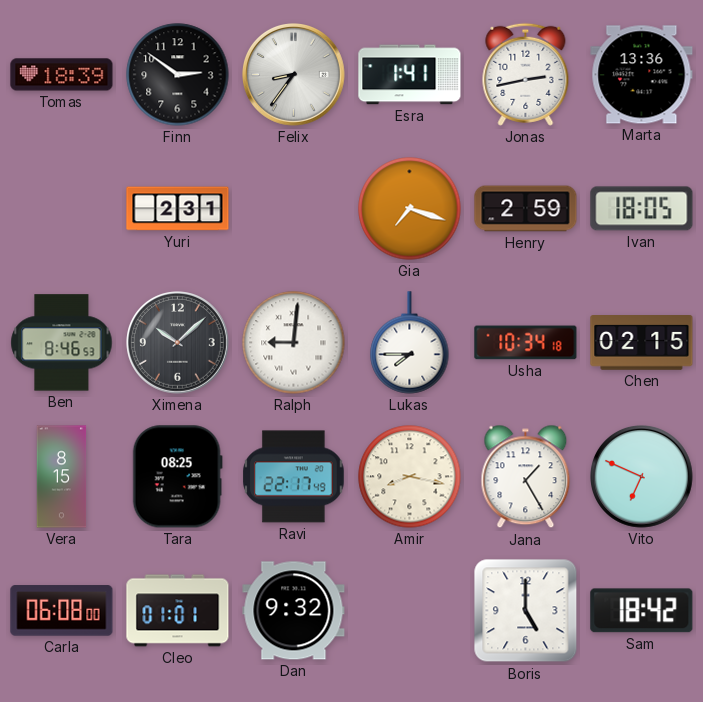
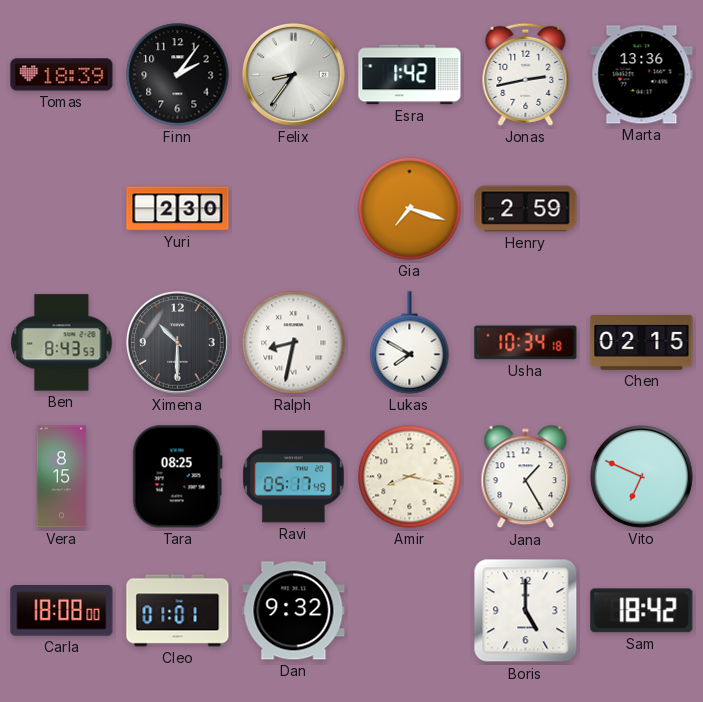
Finn: 2:51 -> 2:06
Esra: 1:41 -> 1:42
Yuri: 2:31 -> 2:30
Ivan: 18:05 -> none
Ben: 8:46 -> 8:43
Ximena: 10:08 -> 10:30
Ralph: 9:01 -> 8:32
Lukas: 7:45 -> 7:50
Ravi: 22:17 -> 05:17
Carla: 06:08 -> 18:08
